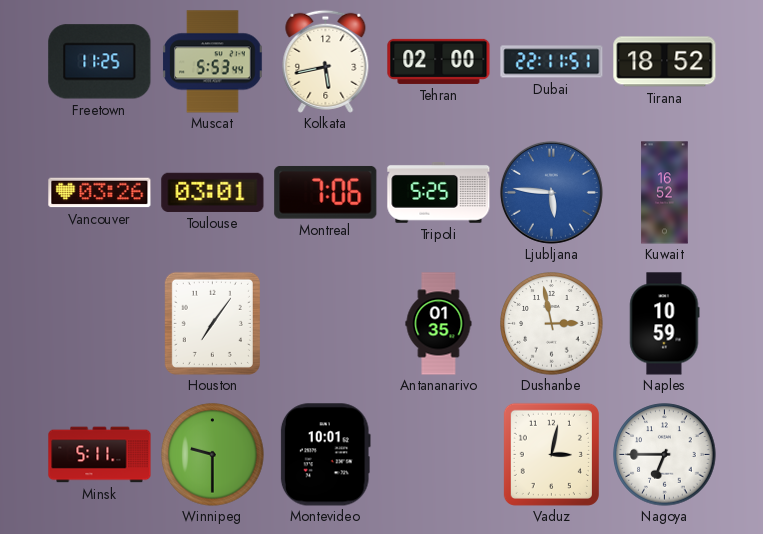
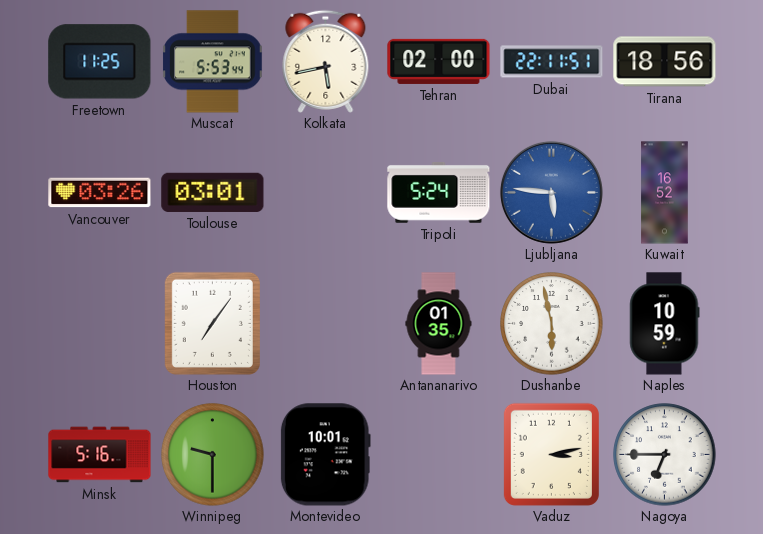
Tirana: 18:52 -> 18:56
Montreal: 7:06 -> none
Tripoli: 5:25 -> 5:24
Dushanbe: 2:58 -> 5:58
Minsk: 5:11 -> 5:16
Vaduz: 3:02 -> 3:13
